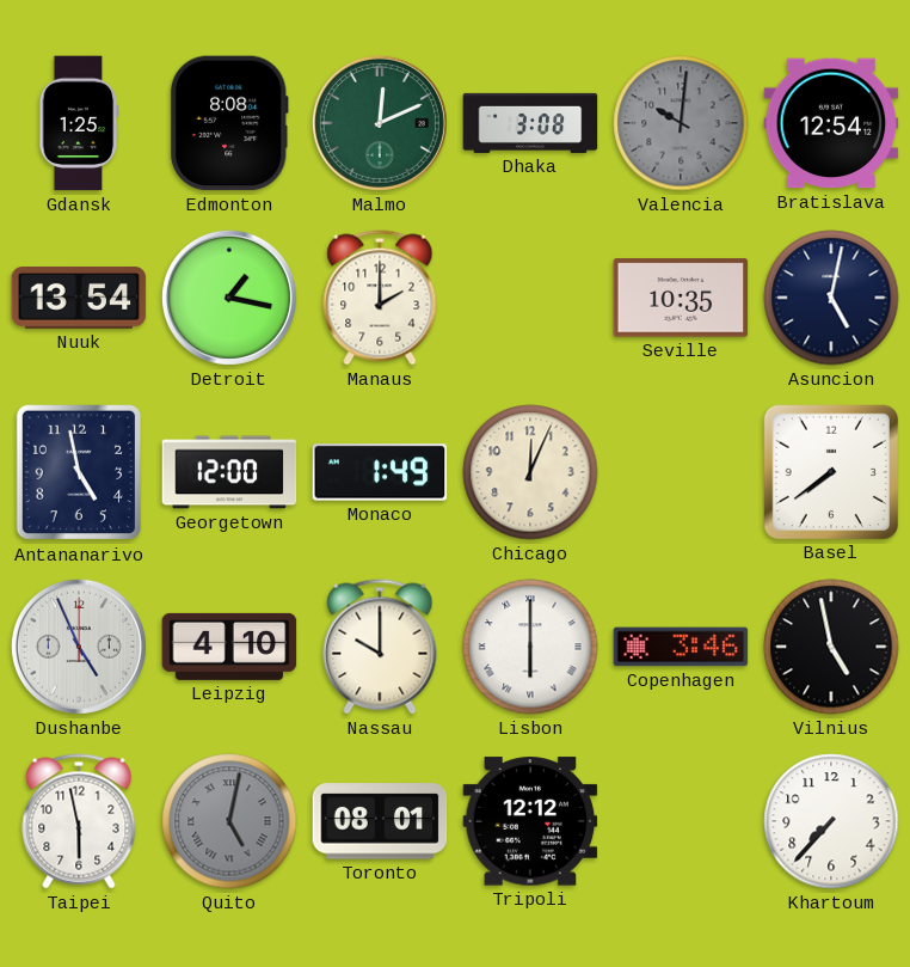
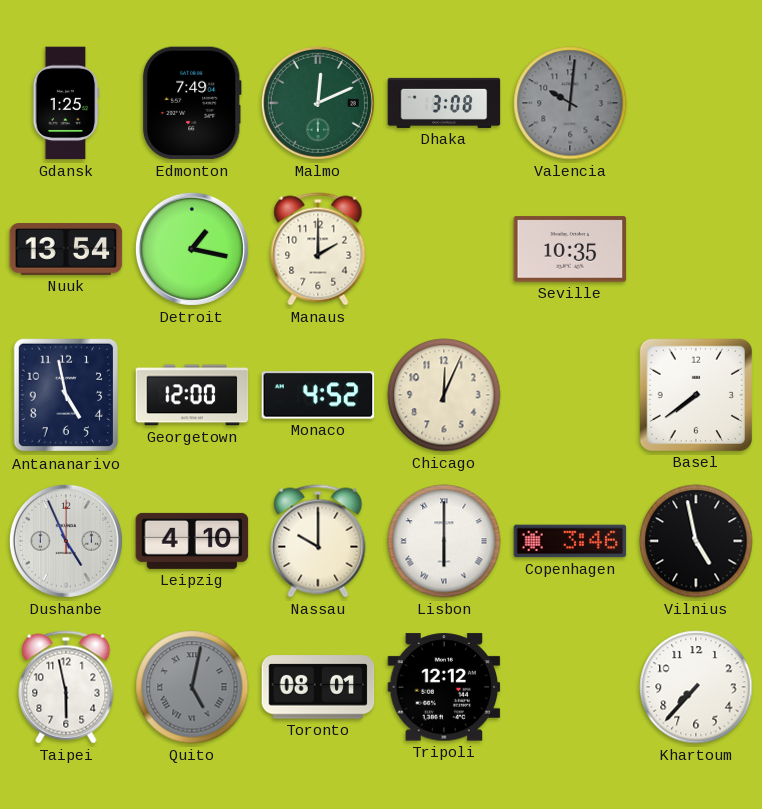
Edmonton: 8:08 -> 7:49
Bratislava: 12:54 -> none
Asuncion: 5:02 -> none
Monaco: 1:49 -> 4:52
